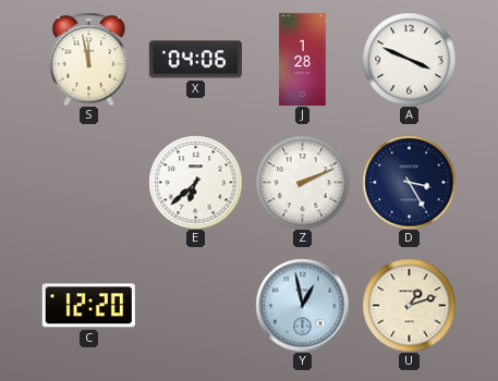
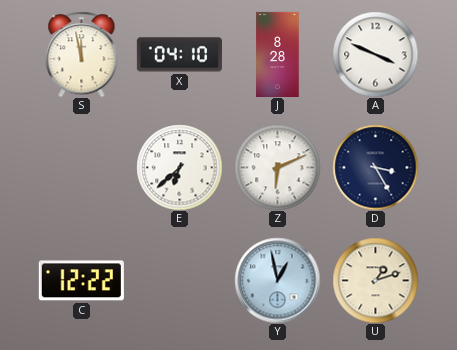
X: 04:06 -> 04:10
J: 1:28 -> 8:28
Z: 2:11 -> 6:11
C: 12:20 -> 12:22
